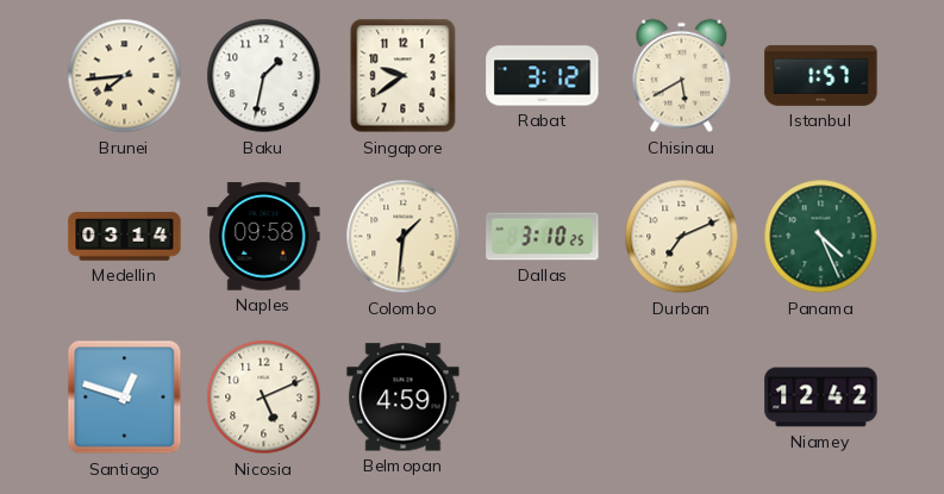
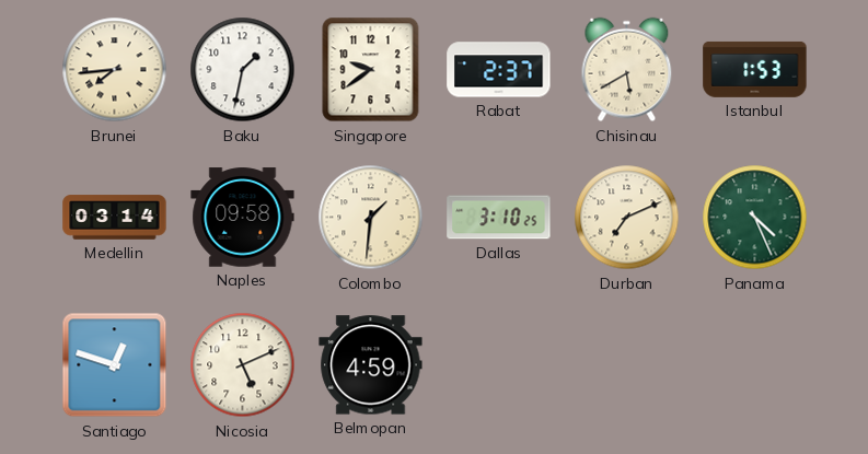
Rabat: 3:12 -> 2:37
Istanbul: 1:57 -> 1:53
Niamey: 12:42 -> none
